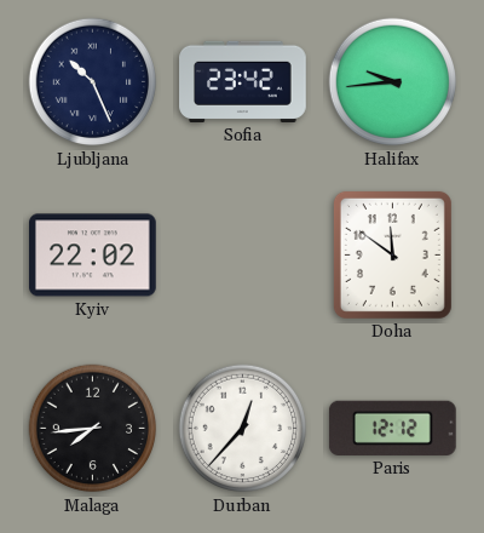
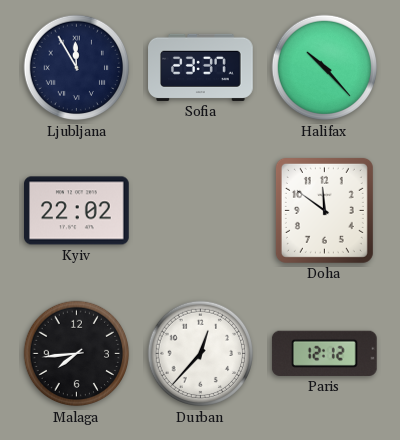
Ljubljana: 10:26 -> 11:55
Sofia: 23:42 -> 23:37
Halifax: 9:44 -> 10:23
